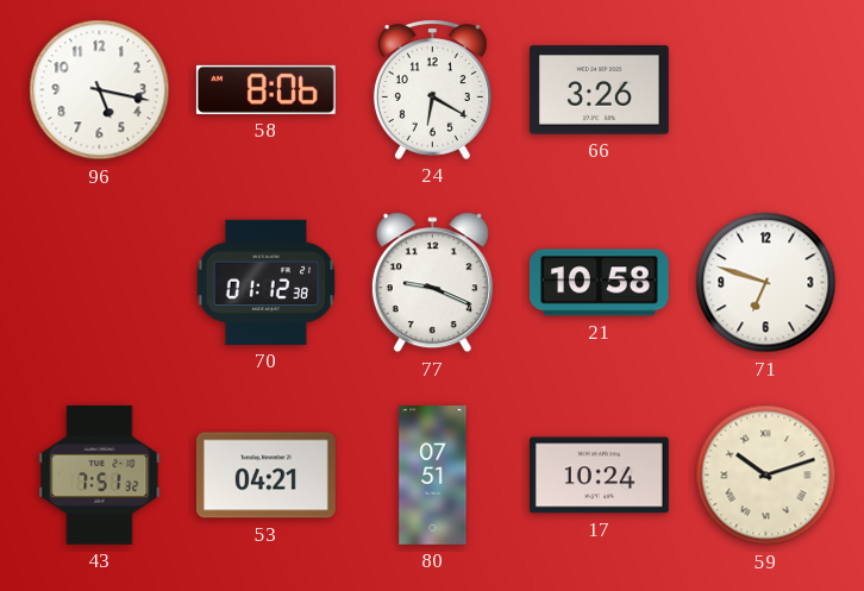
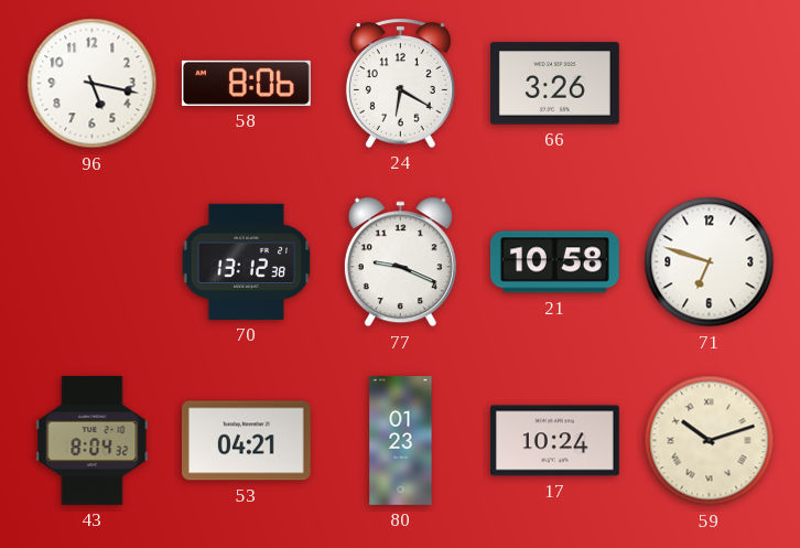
70: 01:12 -> 13:12
43: 7:51 -> 8:04
80: 07:51 -> 01:23
